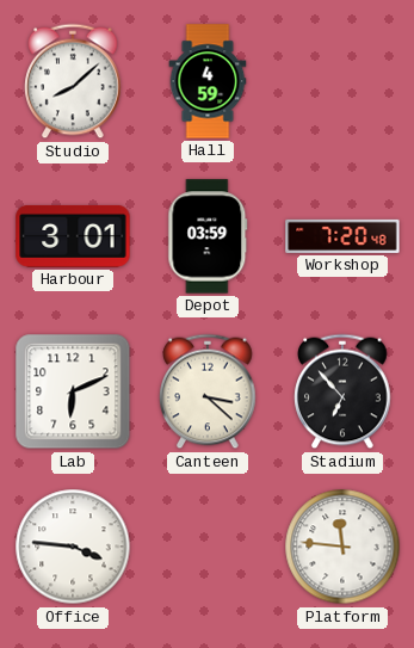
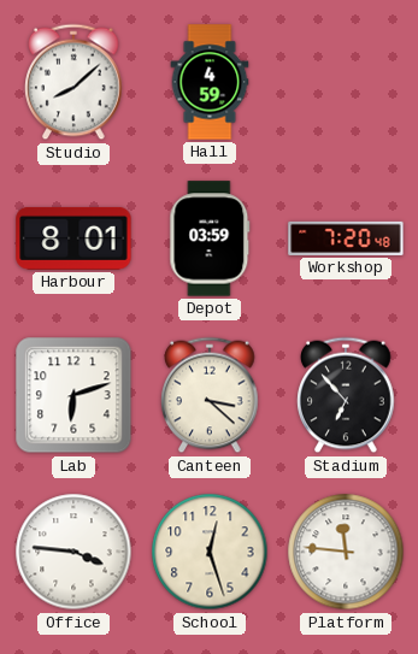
Harbour: 3:01 -> 8:01
Lab: 6:11 -> 6:12
School: none -> 12:27
